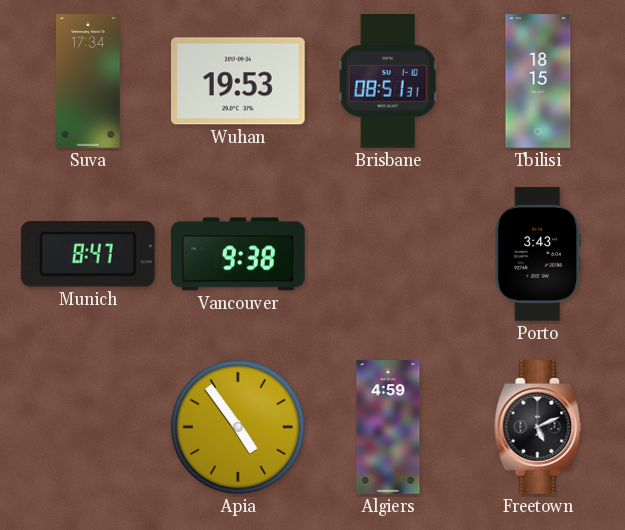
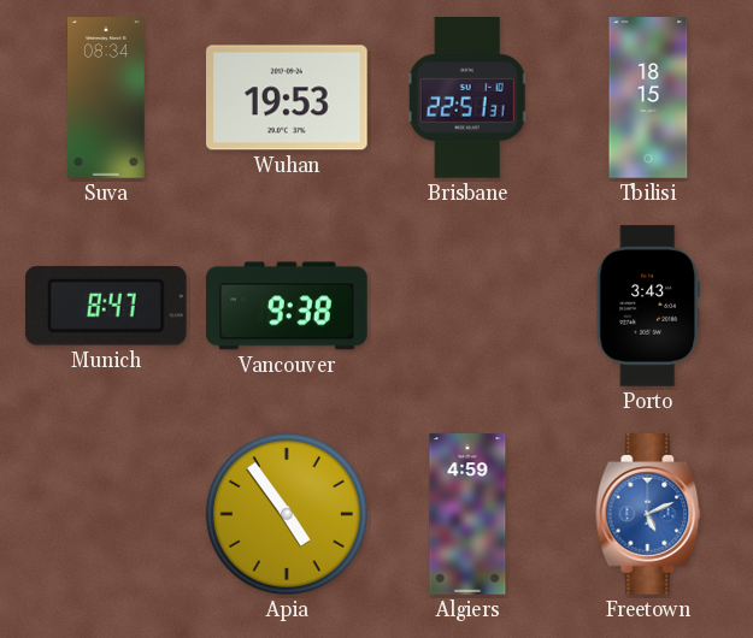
Suva: 17:34 -> 08:34
Brisbane: 08:51 -> 22:51
Freetown dial: black -> blue
